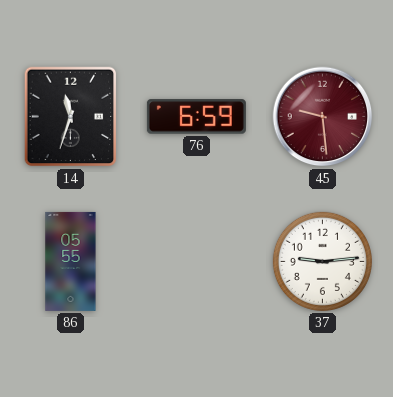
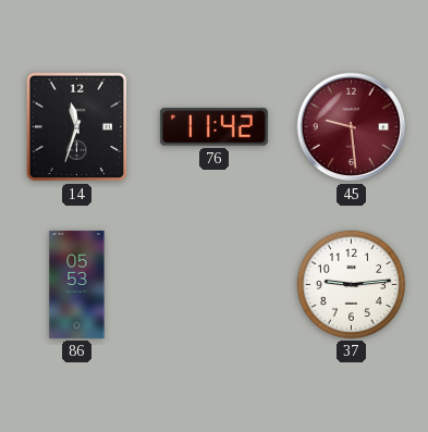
76: 6:59 -> 11:42
86: 05:55 -> 05:53
